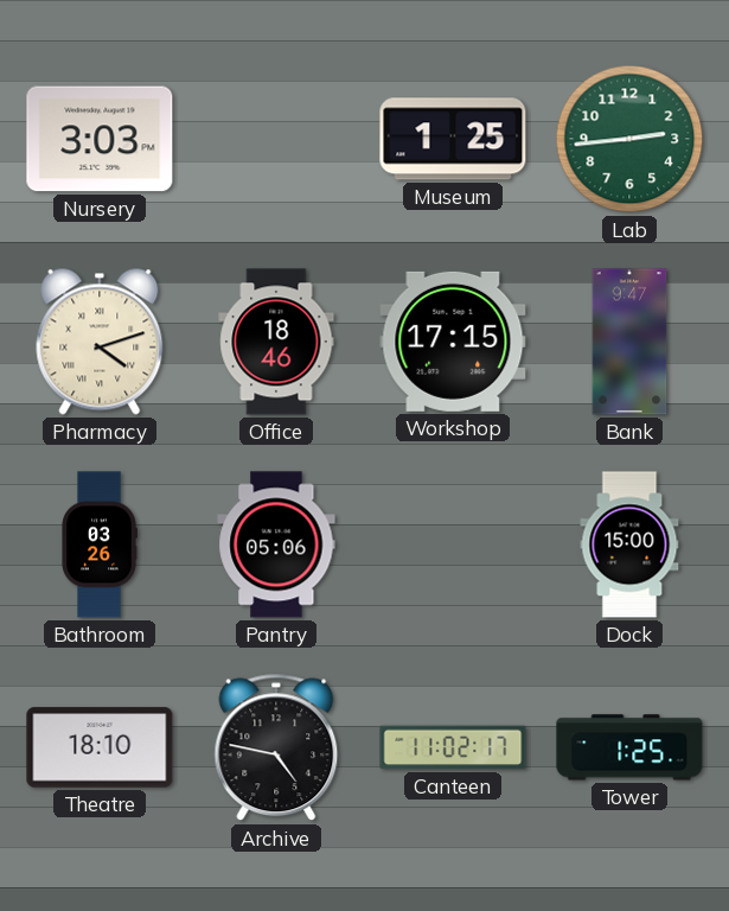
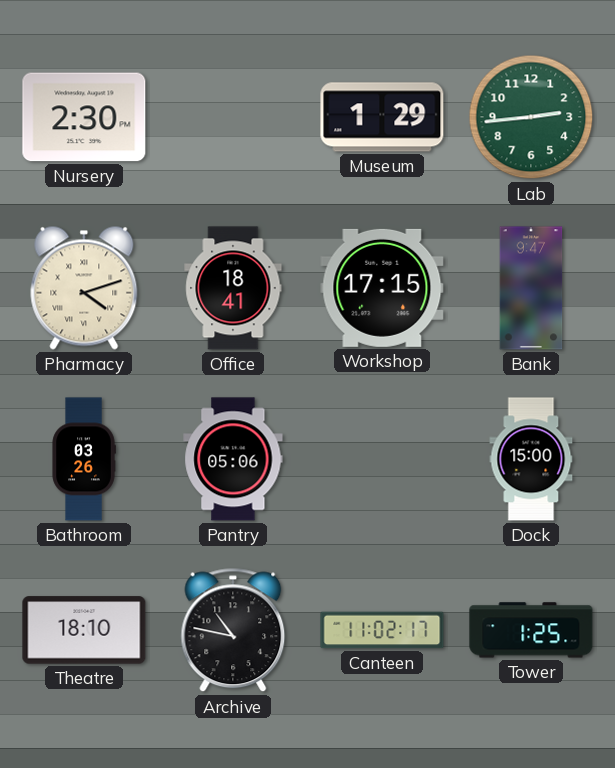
Nursery: 3:03 -> 2:30
Museum: 1:25 -> 1:29
Office: 18:46 -> 18:41
Archive: 4:47 -> 10:47
